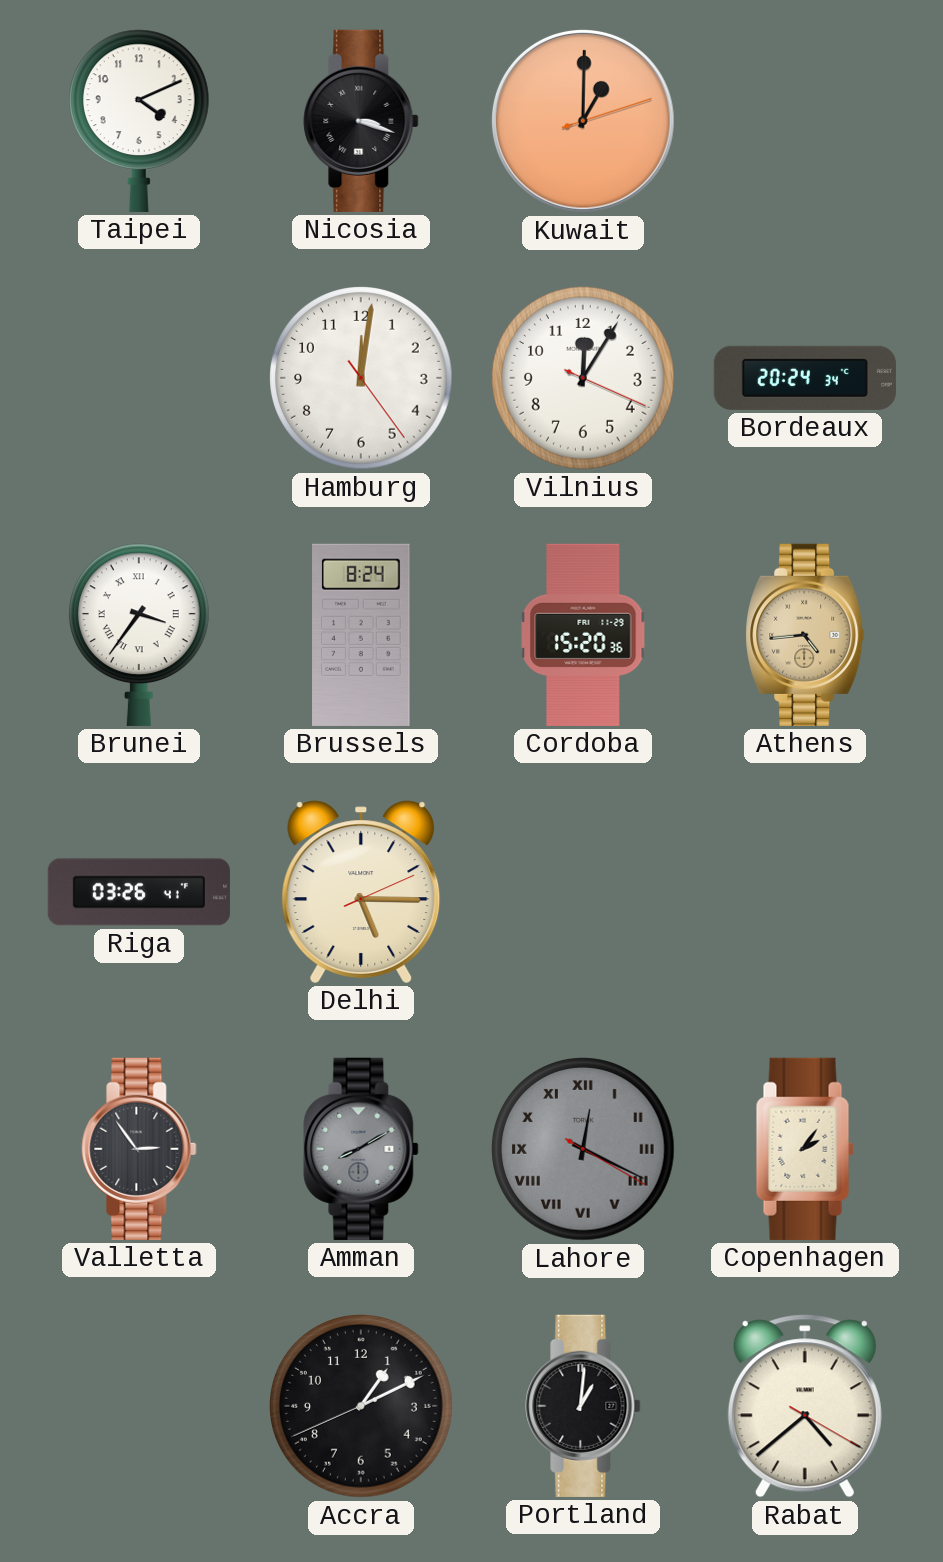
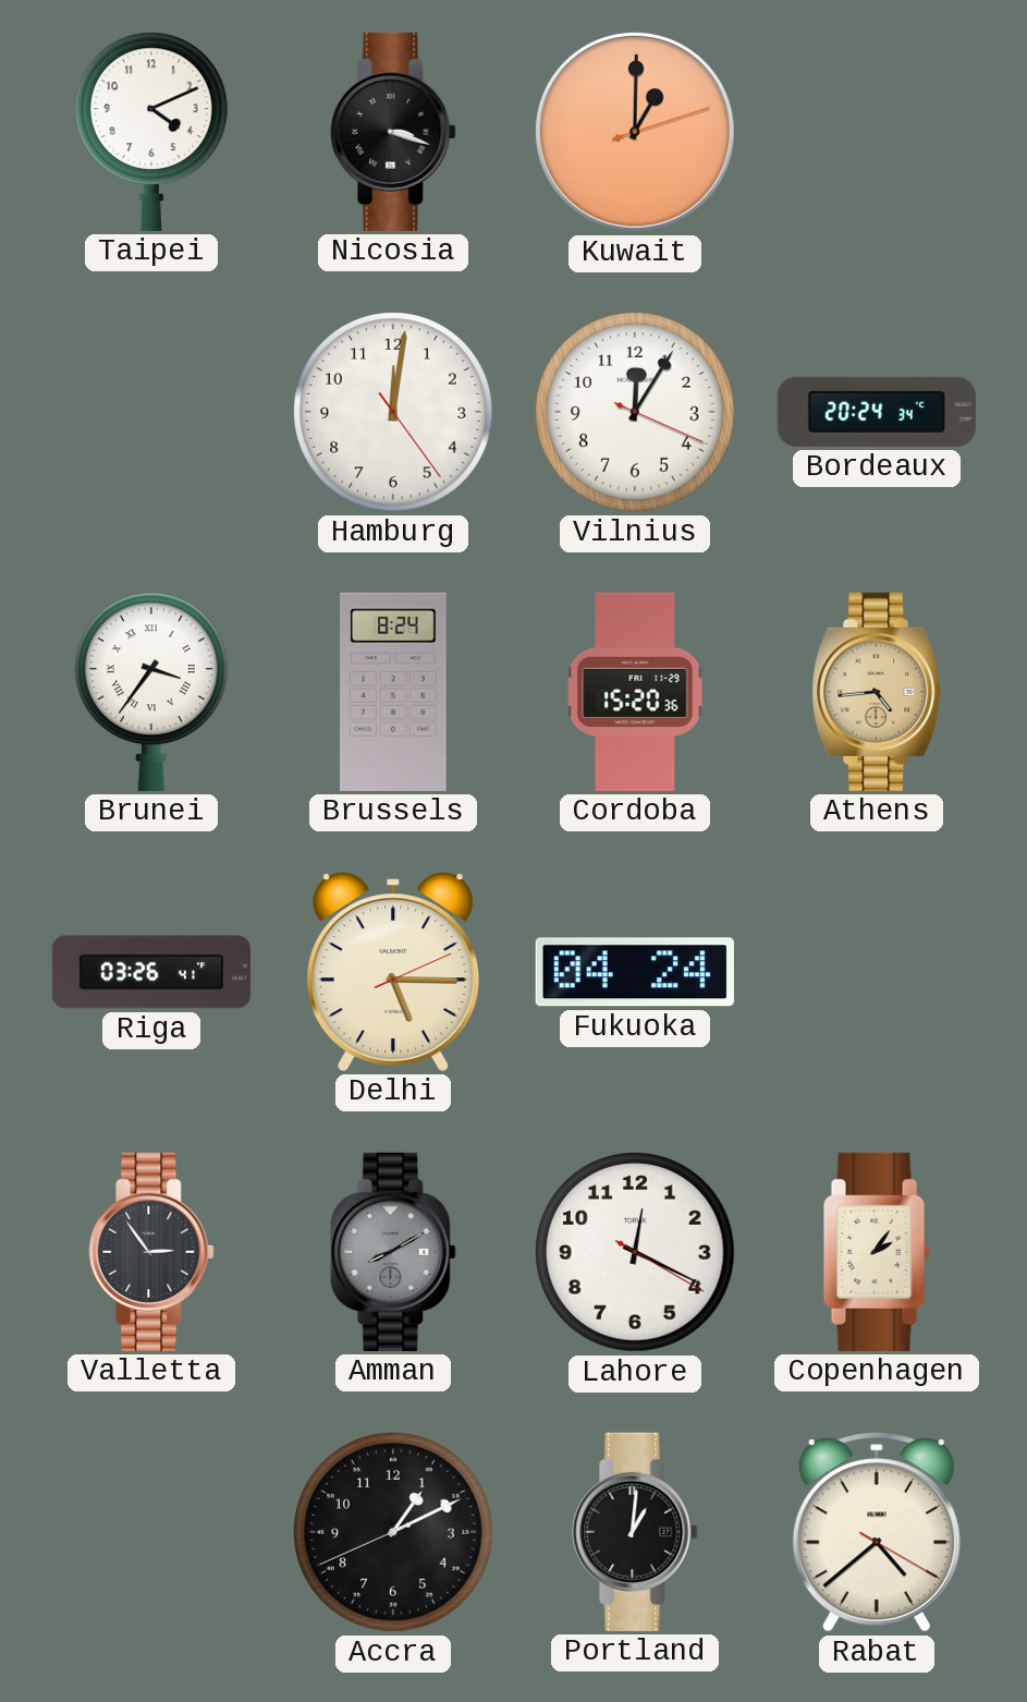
Fukuoka: none -> 04:24
Lahore dial: grey -> white
Lahore numerals: Roman -> Arabic
